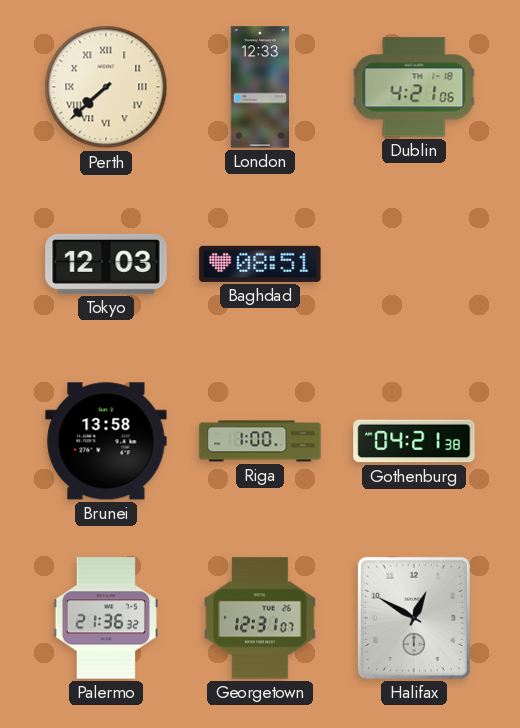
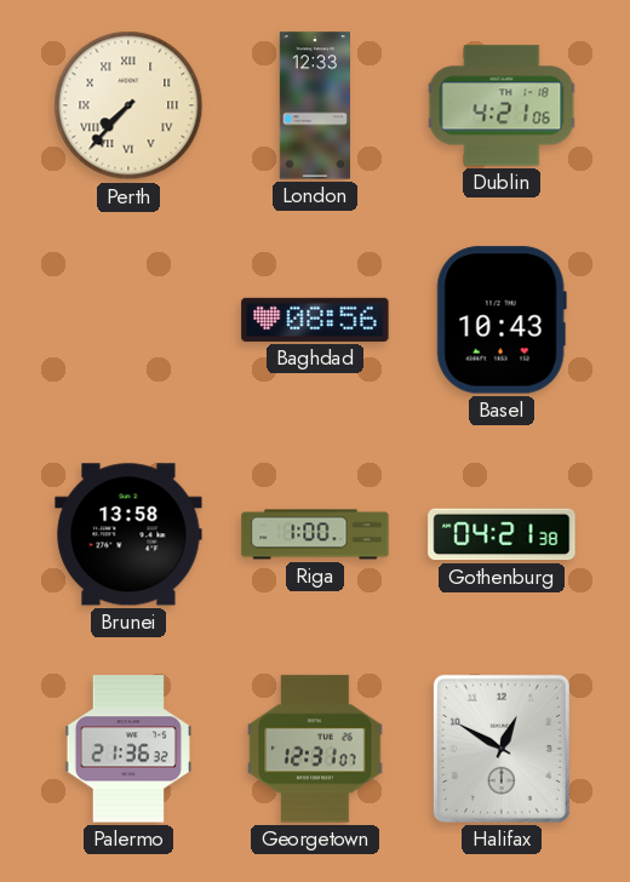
Perth: 7:38 -> 7:37
Tokyo: 12:03 -> none
Baghdad: 08:51 -> 08:56
Basel: none -> 10:43
